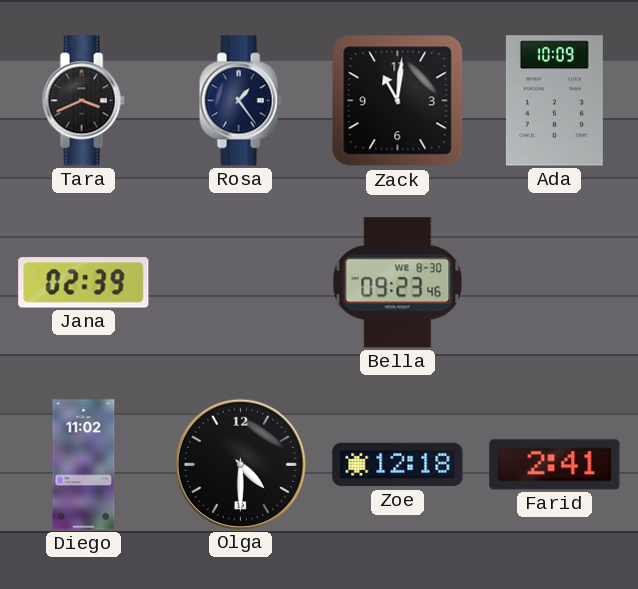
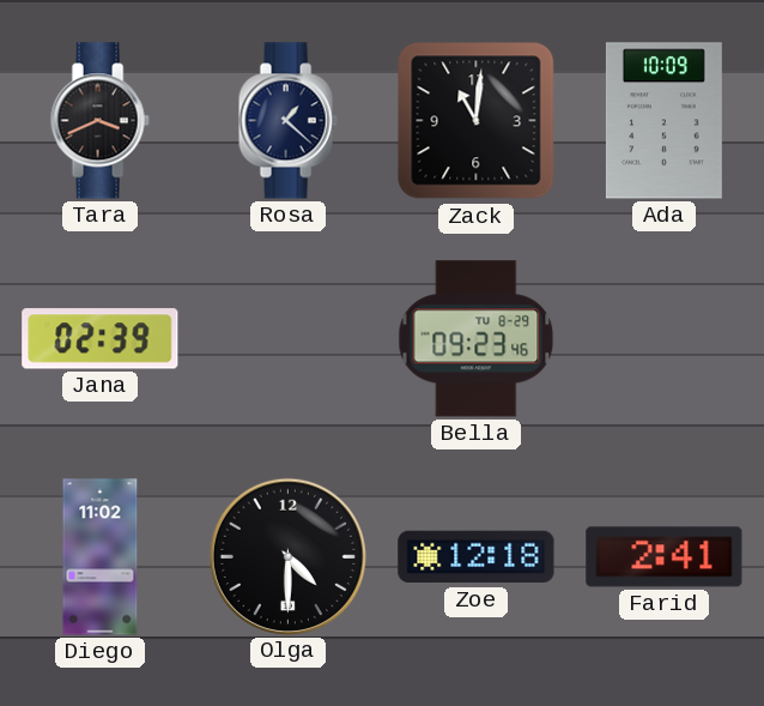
Rosa: 1:24 -> 1:22
Bella date: WE 8-30 -> TU 8-29
